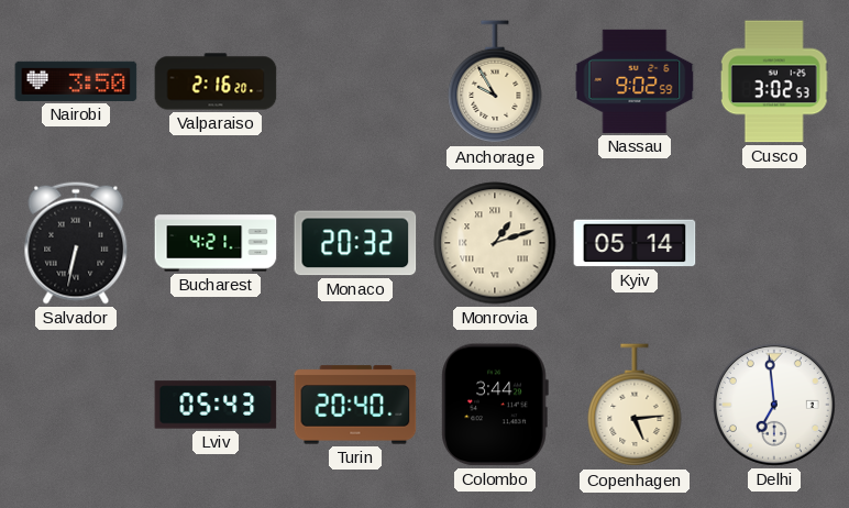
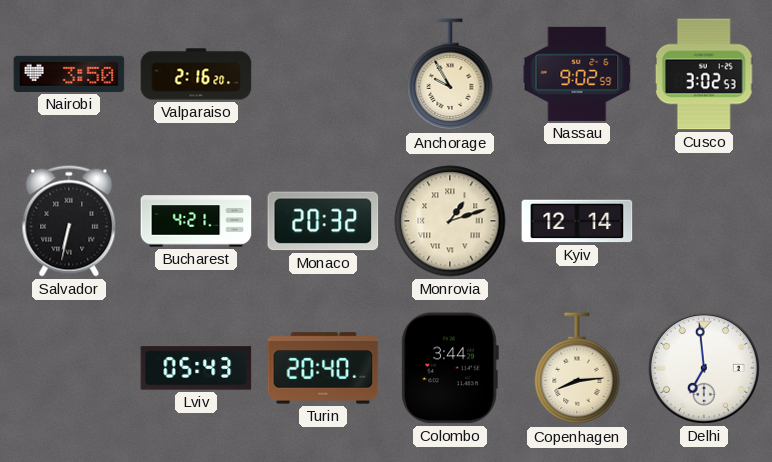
Kyiv: 05:14 -> 12:14
Copenhagen: 5:14 -> 8:14
